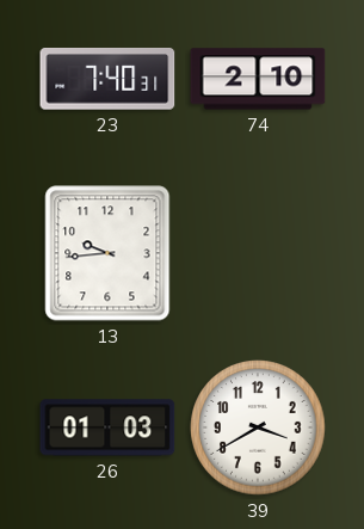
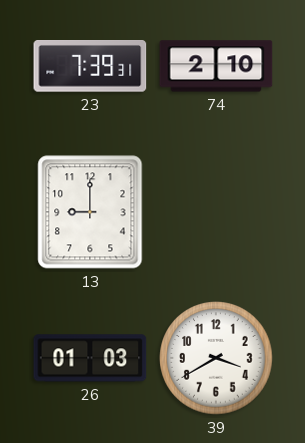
23: 7:40 -> 7:39
13: 9:44 -> 9:00
